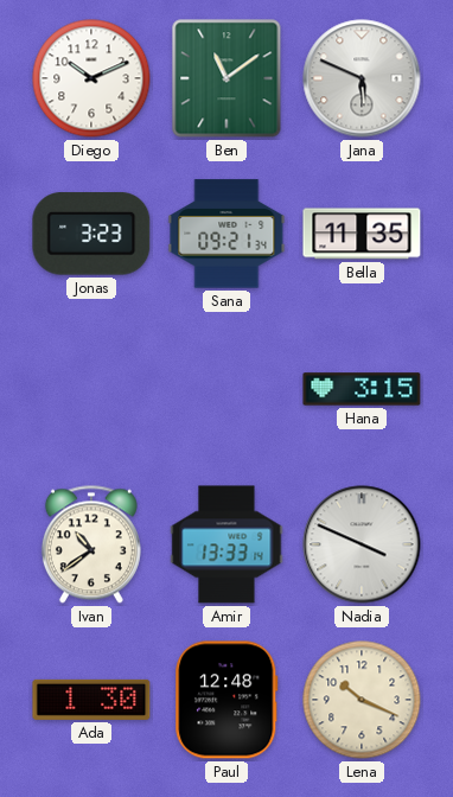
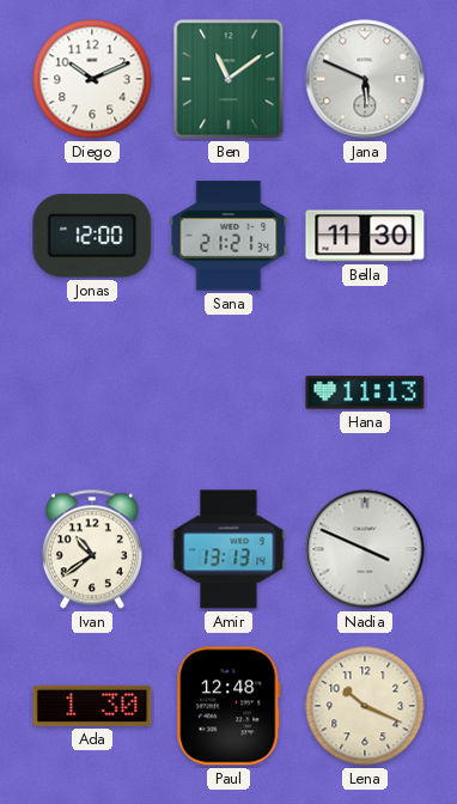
Jonas: 3:23 -> 12:00
Sana: 09:21 -> 21:21
Bella: 11:35 -> 11:30
Hana: 3:15 -> 11:13
Amir: 13:33 -> 13:13
